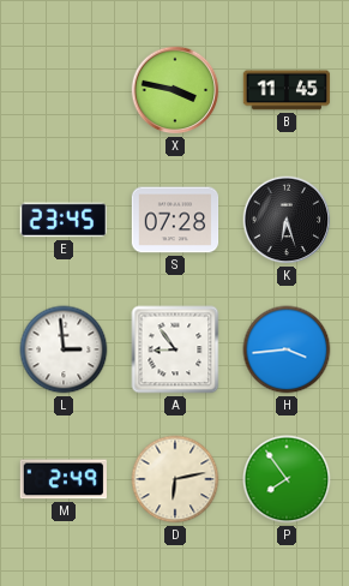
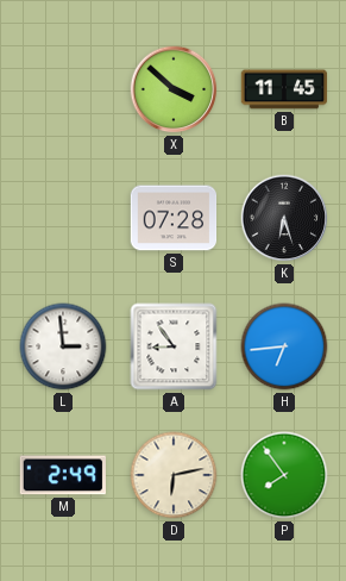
X: 3:47 -> 3:52
E: 23:45 -> none
H: 3:44 -> 6:44
